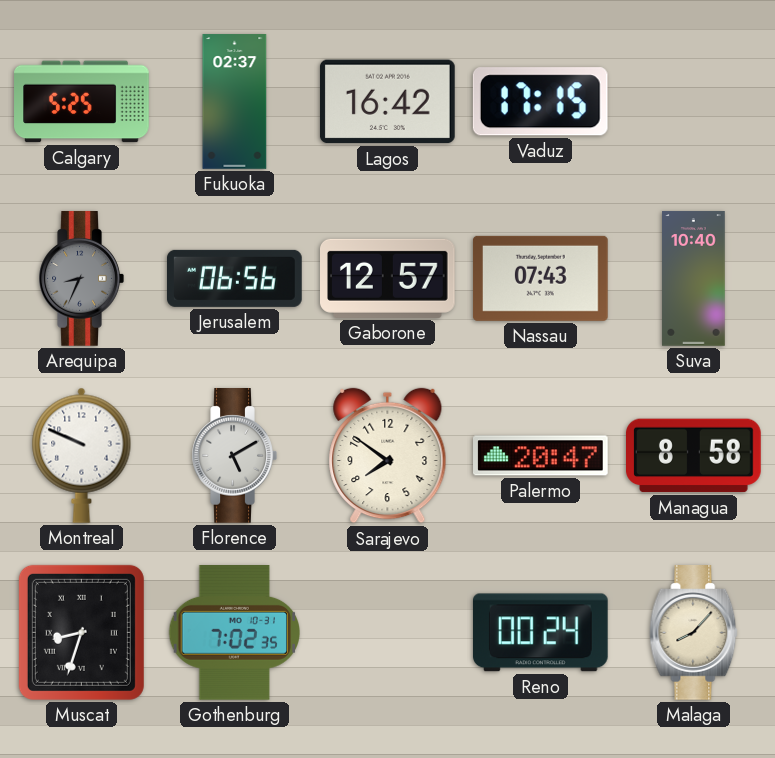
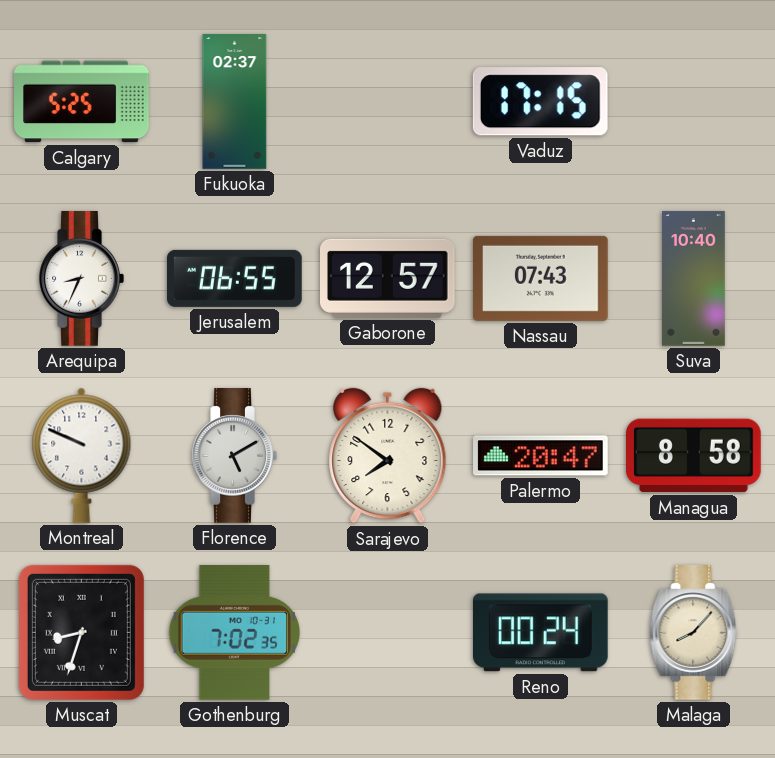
Lagos: 16:42 -> none
Arequipa dial: grey -> white
Jerusalem: 06:56 -> 06:55
